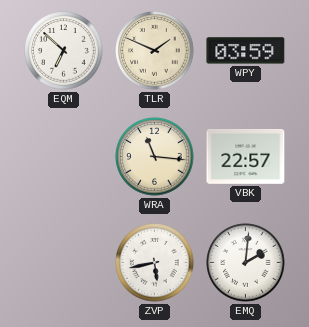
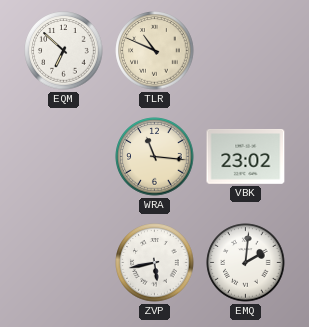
TLR: 1:49 -> 10:49
WPY: 03:59 -> none
VBK: 22:57 -> 23:02
